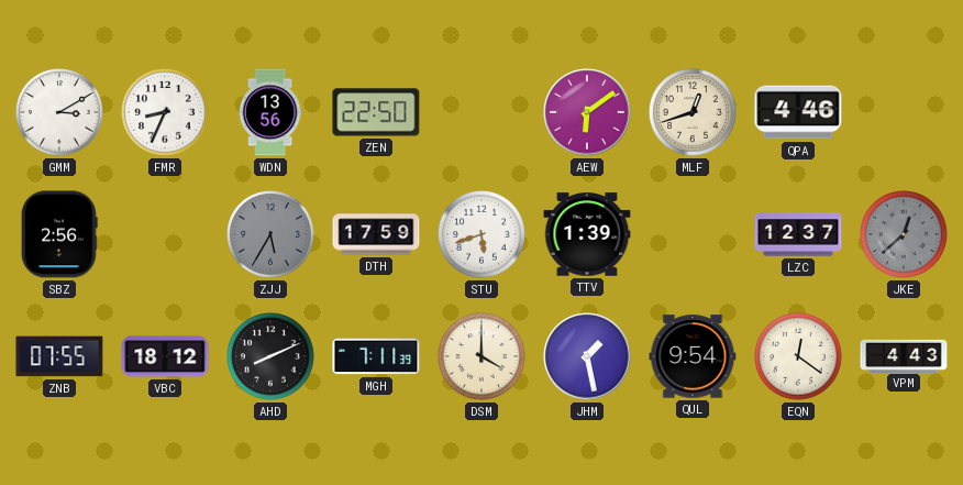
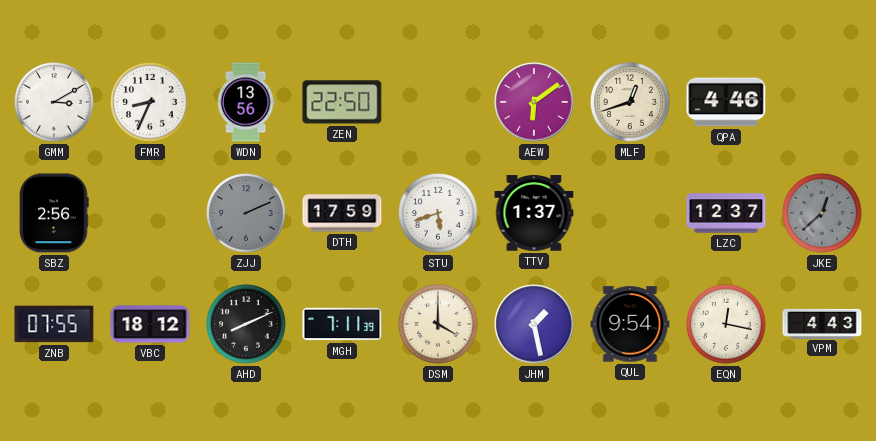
ZJJ: 5:35 -> 2:11
TTV: 1:39 -> 1:37
EQN: 12:21 -> 12:17
